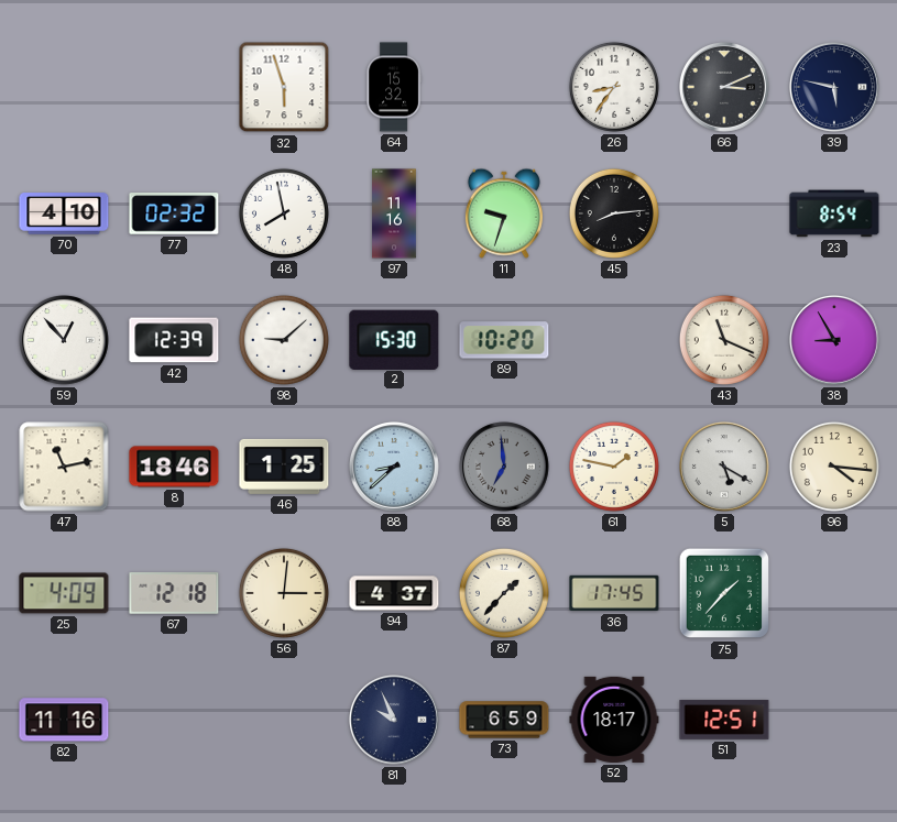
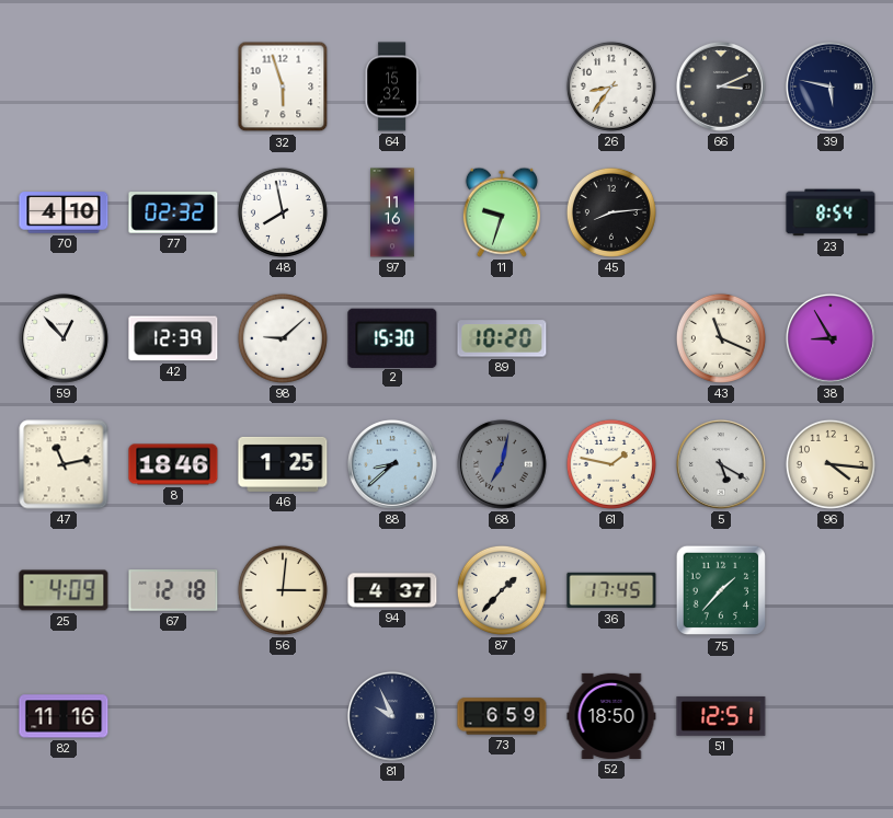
68: 6:59 -> 7:02
52: 18:17 -> 18:50
